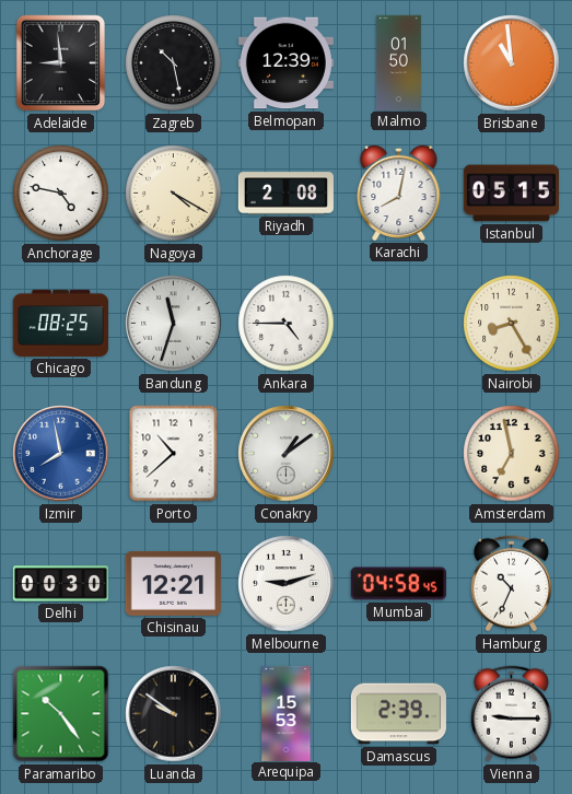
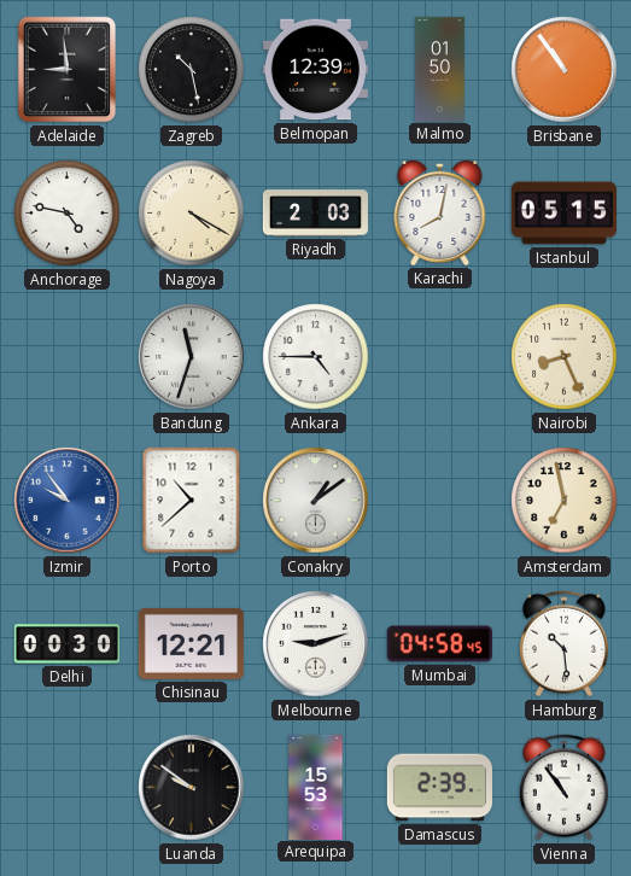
Brisbane: 10:59 -> 10:54
Riyadh: 2:08 -> 2:03
Chicago: 08:25 -> none
Nairobi: 8:25 -> 8:26
Izmir: 7:58 -> 9:54
Hamburg: 10:34 -> 10:29
Paramaribo: 10:24 -> none
Vienna: 9:15 -> 10:54
